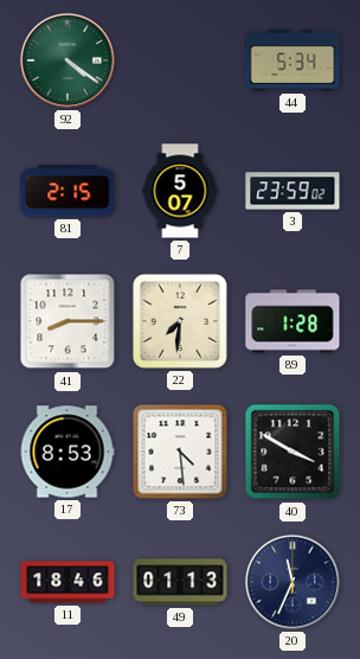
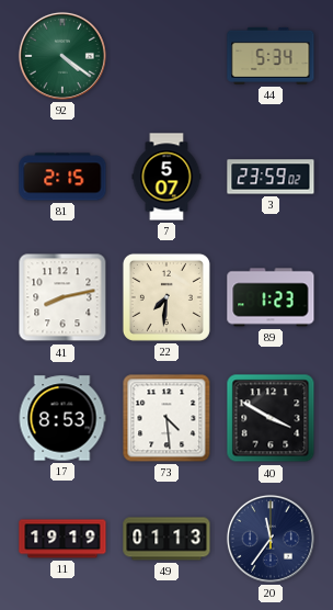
41: 8:15 -> 8:13
89: 1:28 -> 1:23
11: 18:46 -> 19:19
20: 11:34 -> 11:36
